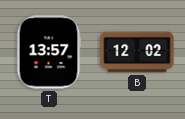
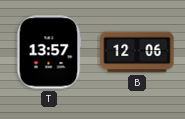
B: 12:02 -> 12:06
